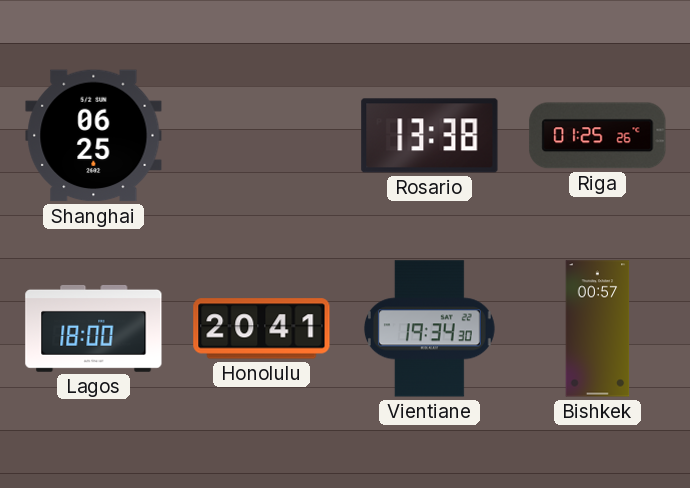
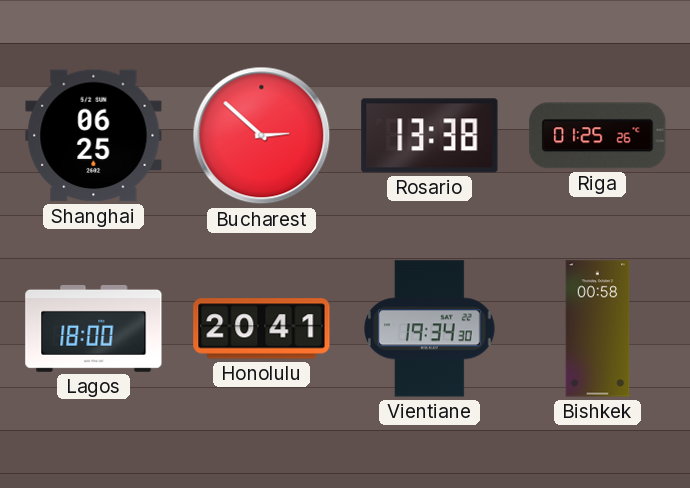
Bucharest: none -> 2:52
Bishkek: 00:57 -> 00:58
